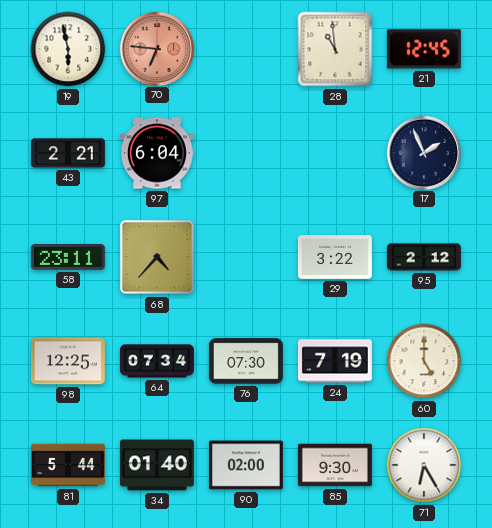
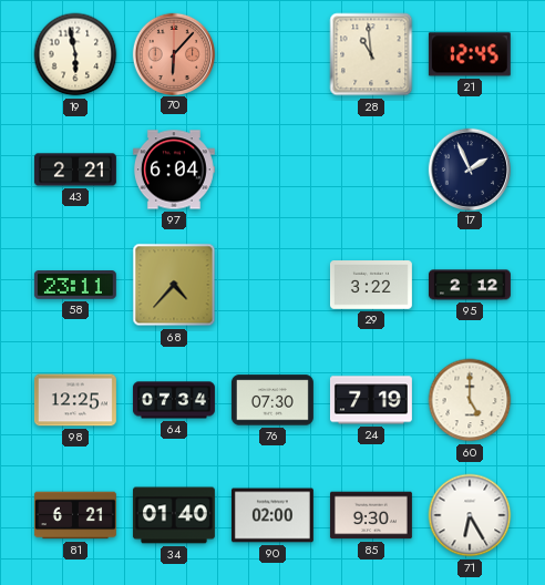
70: 6:46 -> 6:07
81: 5:44 -> 6:21
